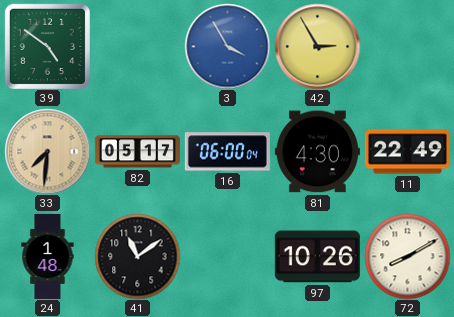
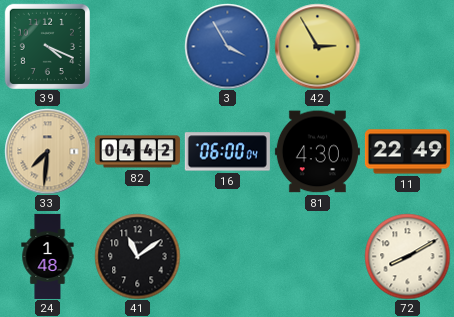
39: 4:51 -> 4:19
82: 05:17 -> 04:42
97: 10:26 -> none
